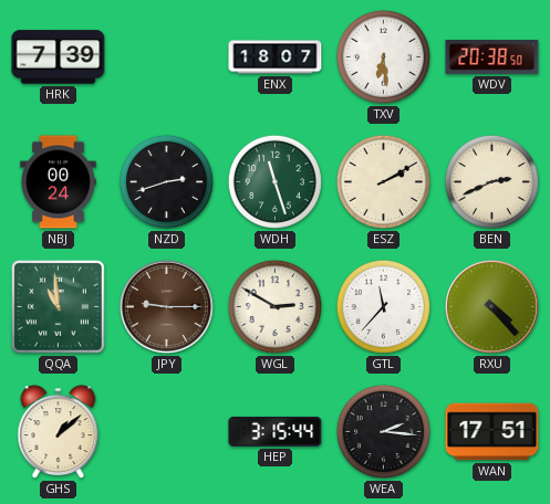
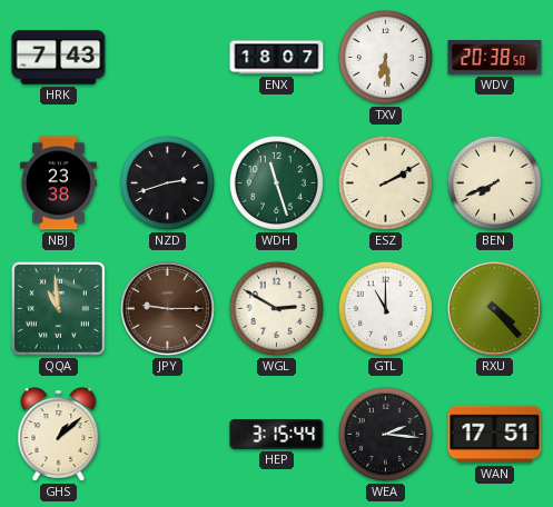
HRK: 7:39 -> 7:43
NBJ: 00:24 -> 23:38
BEN: 2:41 -> 7:41
GTL: 11:37 -> 11:00
